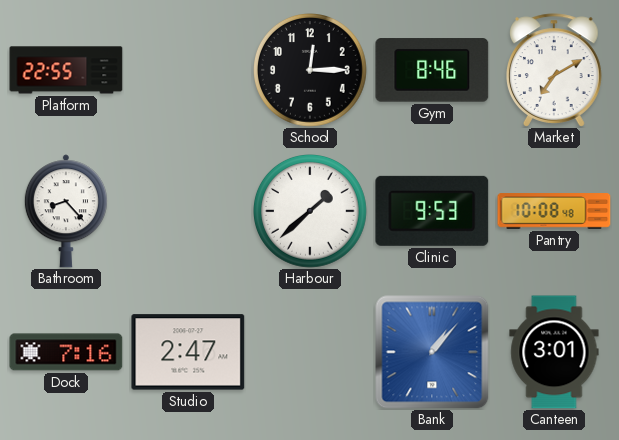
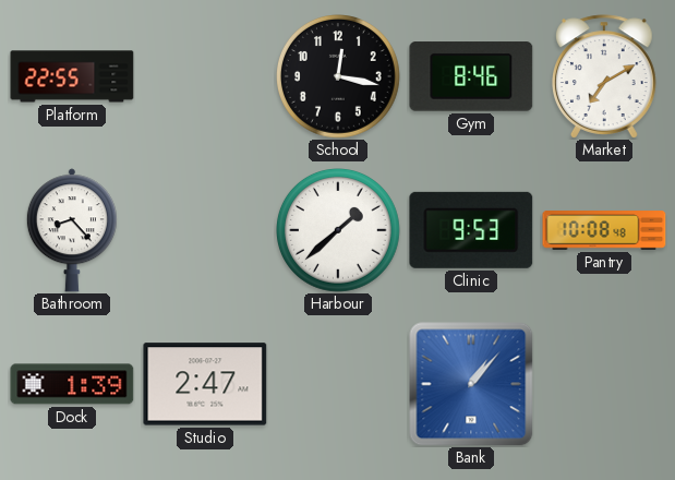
School: 12:15 -> 12:17
Dock: 7:16 -> 1:39
Canteen: 3:01 -> none
